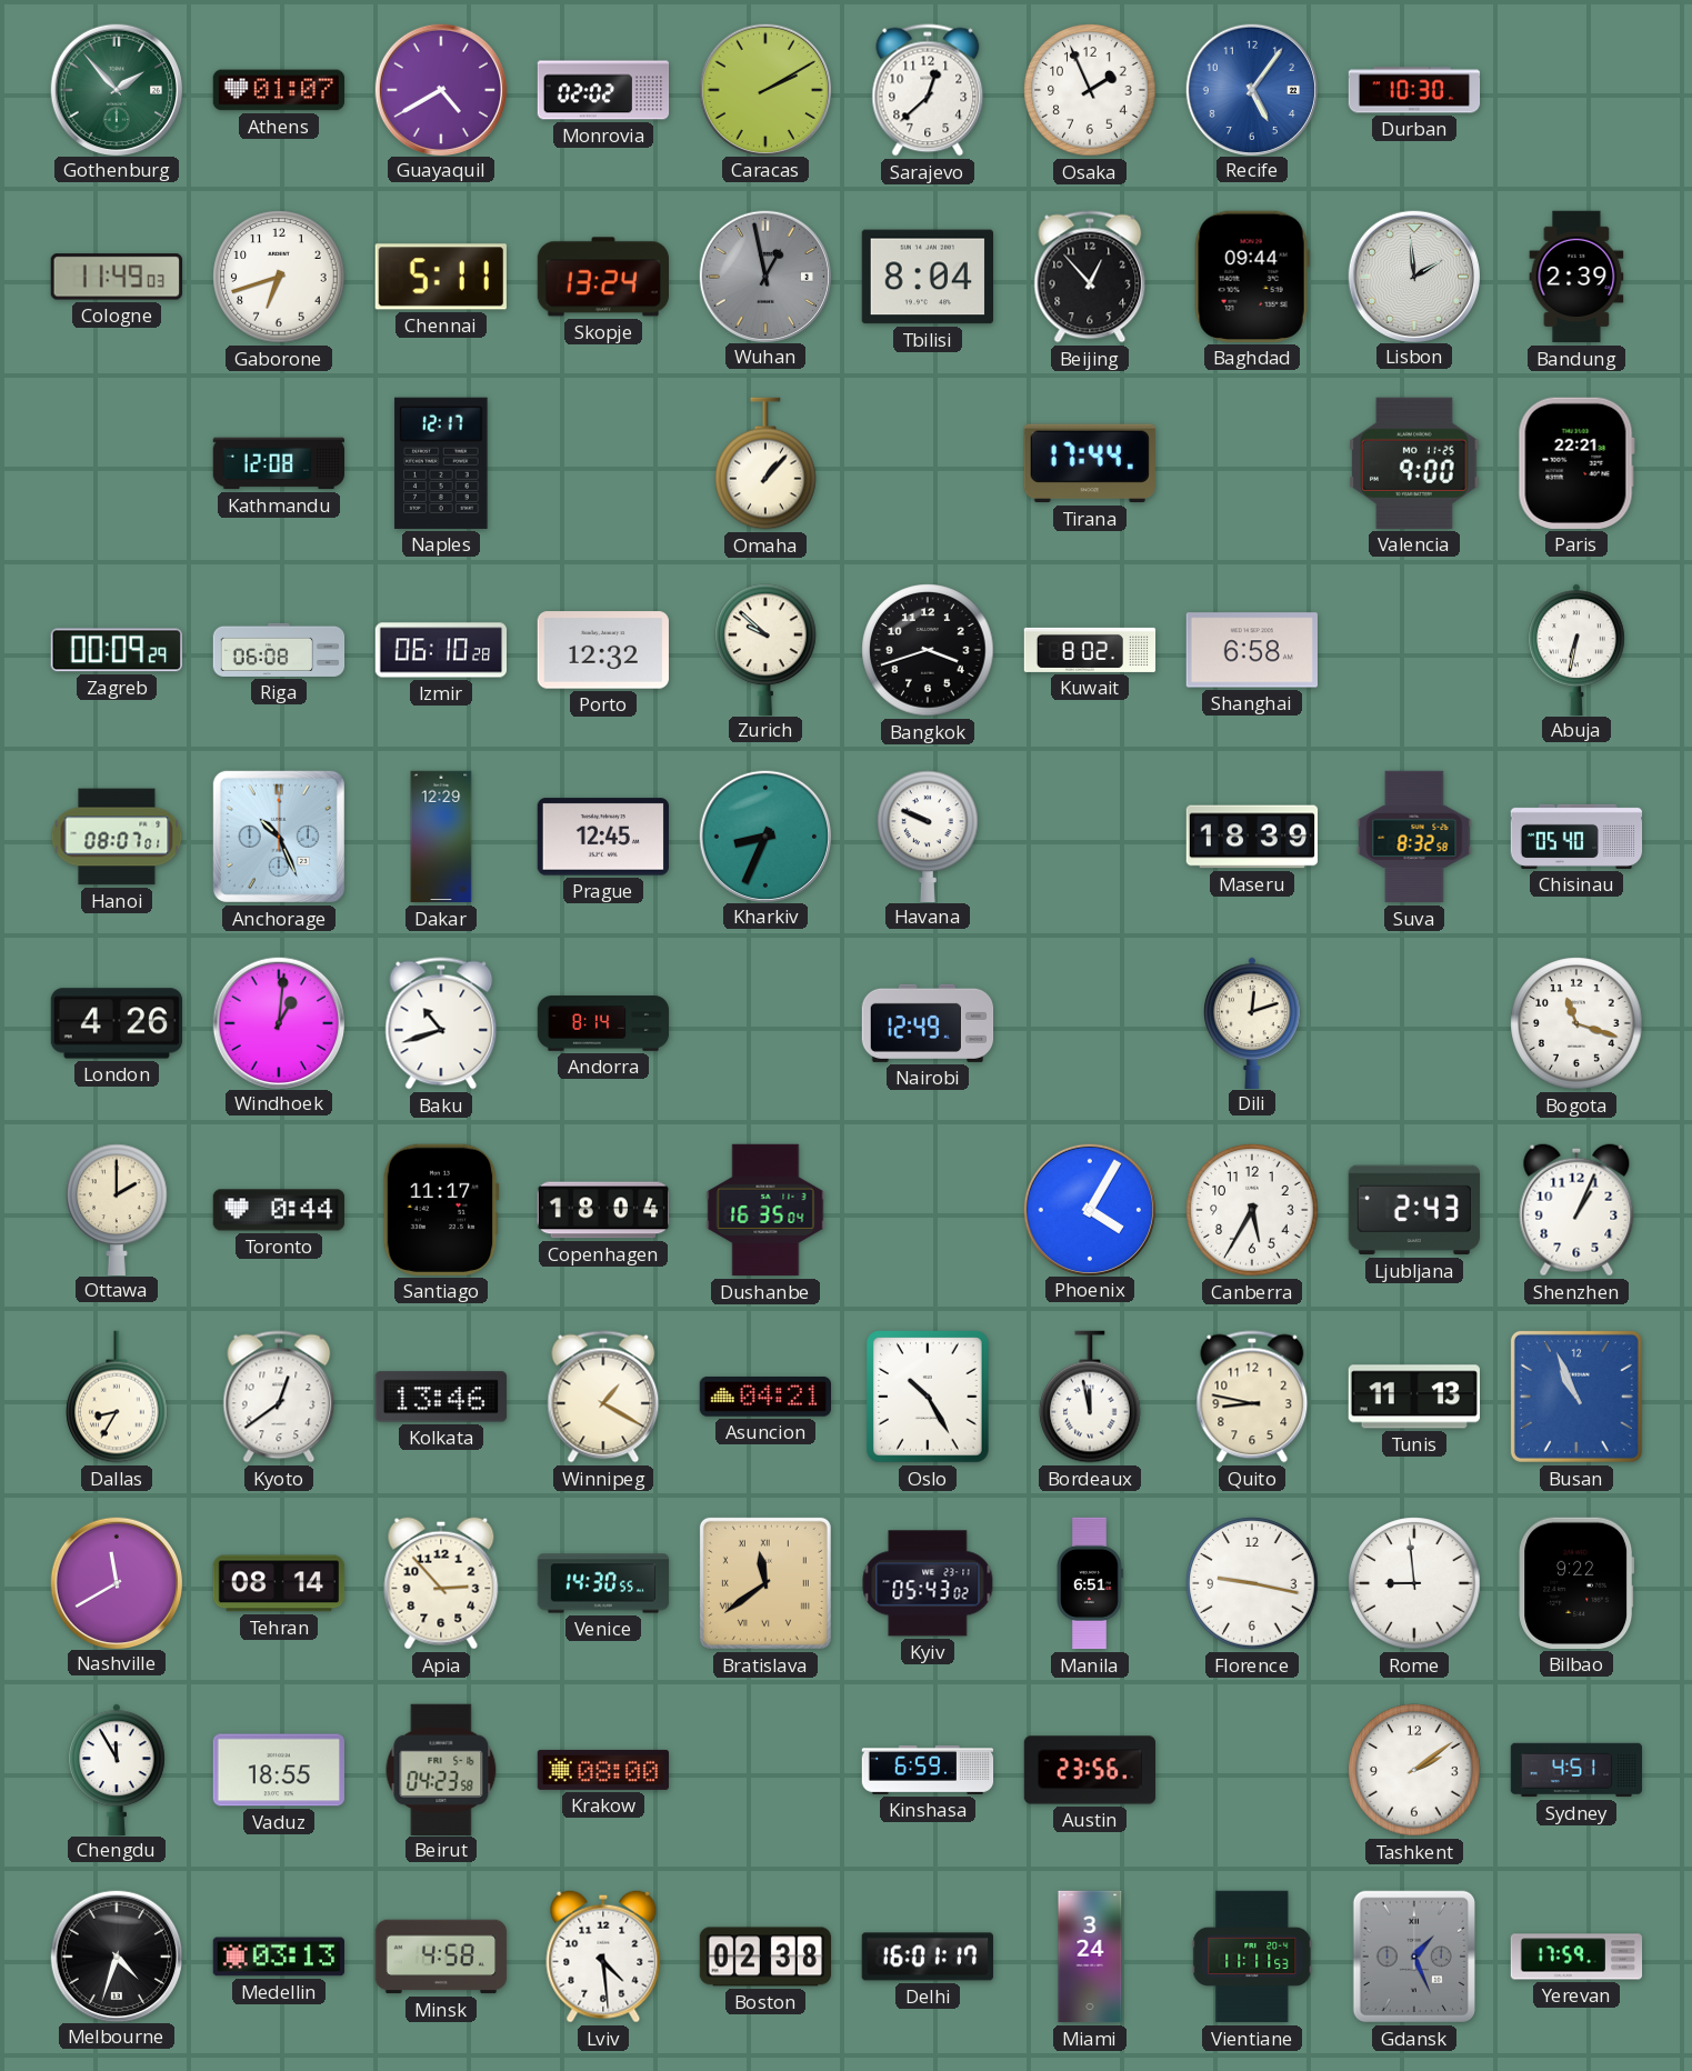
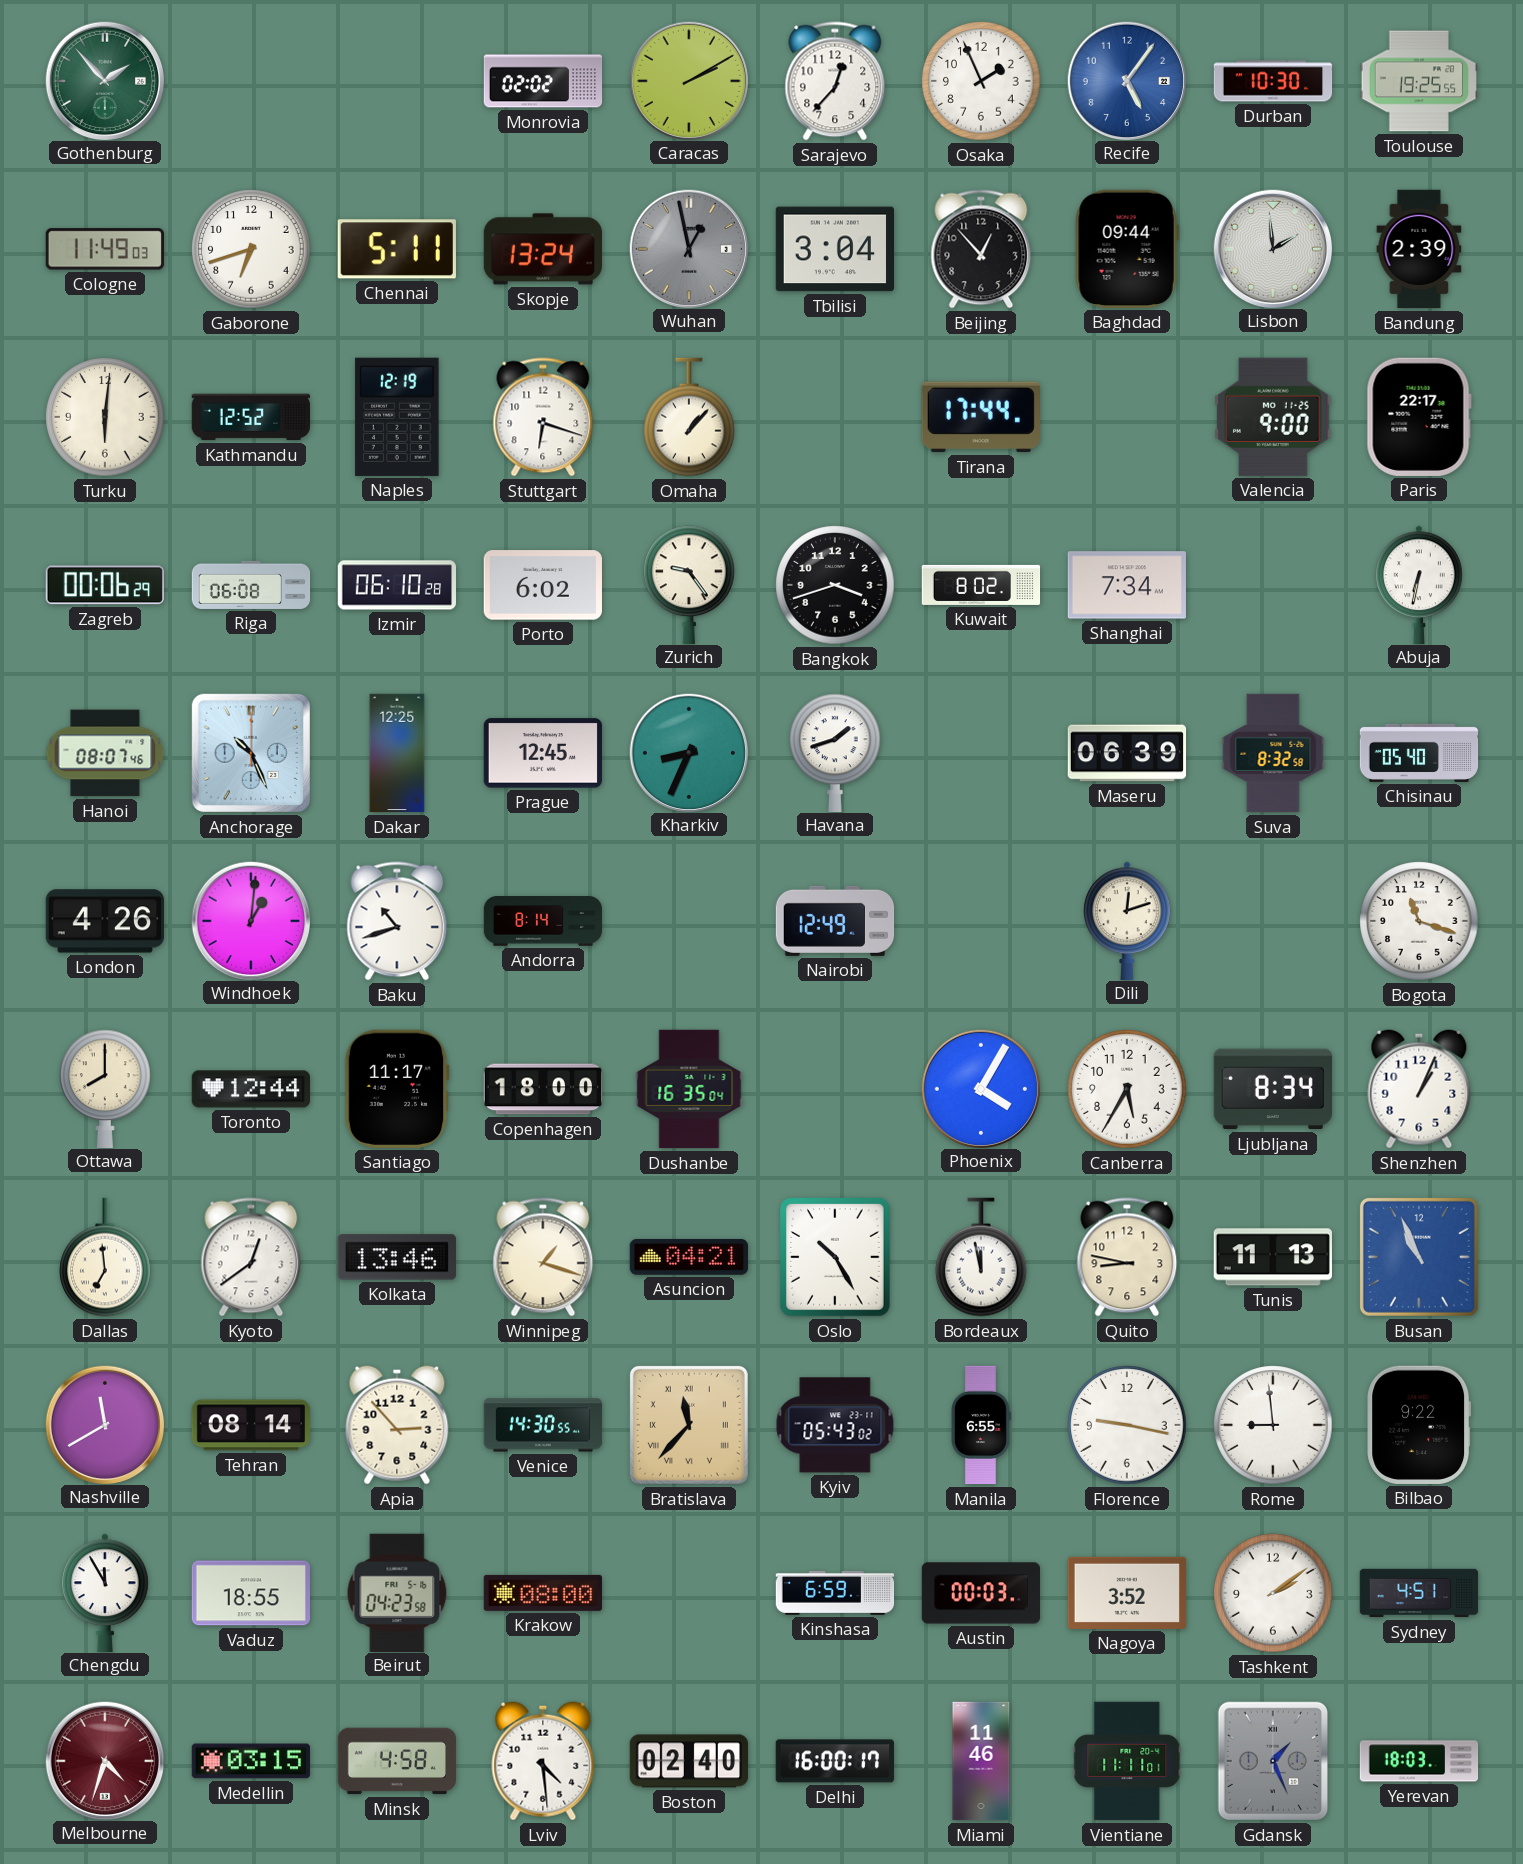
Athens: 01:07 -> none
Guayaquil: 4:40 -> none
Sarajevo: 12:38 -> 12:37
Toulouse: none -> 19:25
Tbilisi: 8:04 -> 3:04
Turku: none -> 6:01
Kathmandu: 12:08 -> 12:52
Naples: 12:17 -> 12:19
Stuttgart: none -> 6:18
Paris: 22:21 -> 22:17
Zagreb: 00:09 -> 00:06
Porto: 12:32 -> 6:02
Zurich: 9:52 -> 9:24
Shanghai: 6:58 -> 7:34
Hanoi: 08:07:01 -> 08:07:46
Dakar: 12:29 -> 12:25
Havana: 9:49 -> 1:42
Maseru: 18:39 -> 06:39
Ottawa: 2:00 -> 8:00
Toronto: 0:44 -> 12:44
Copenhagen: 18:04 -> 18:00
Ljubljana: 2:43 -> 8:34
Dallas: 8:35 -> 6:59
Winnipeg: 1:20 -> 1:18
Bratislava: 11:39 -> 11:37
Manila: 6:51 -> 6:55
Austin: 23:56 -> 00:03
Nagoya: none -> 3:52
Melbourne dial: black -> burgundy
Medellin: 03:13 -> 03:15
Boston: 02:38 -> 02:40
Delhi: 16:01 -> 16:00
Miami: 3:24 -> 11:46
Vientiane: 11:11:53 -> 11:11:01
Yerevan: 17:59 -> 18:03
